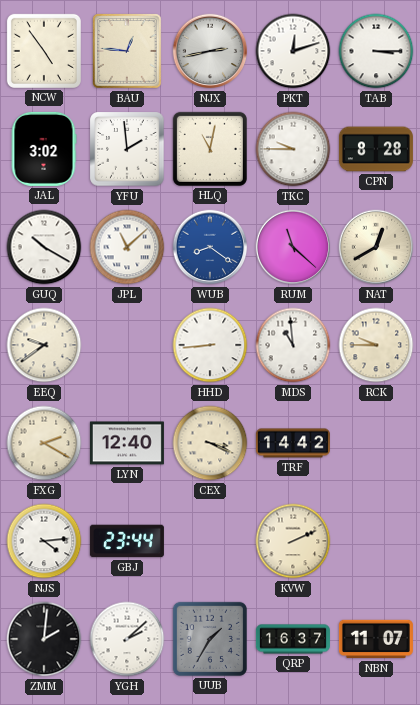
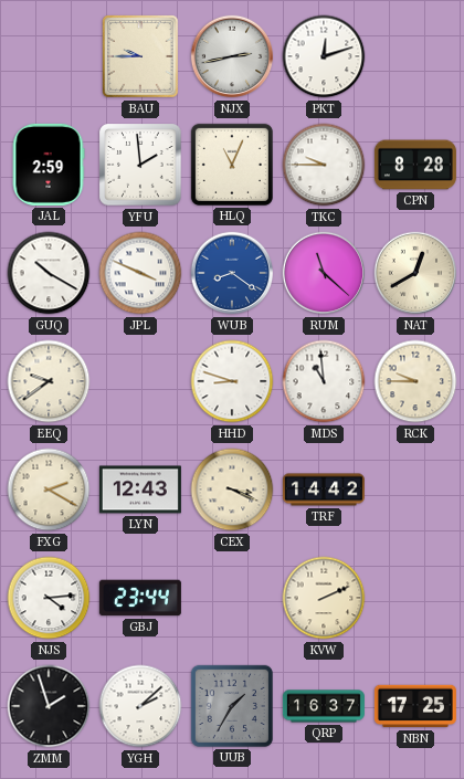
NCW: 4:54 -> none
BAU: 12:46 -> 9:45
TAB: 3:15 -> none
JAL: 3:02 -> 2:59
HLQ: 11:02 -> 11:04
JPL: 11:08 -> 3:49
HHD: 8:44 -> 8:48
LYN: 12:40 -> 12:43
ZMM: 2:01 -> 1:57
NBN: 11:07 -> 17:25
